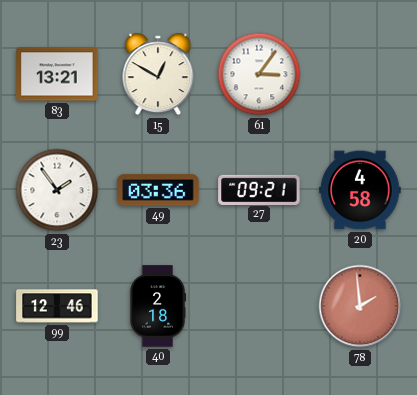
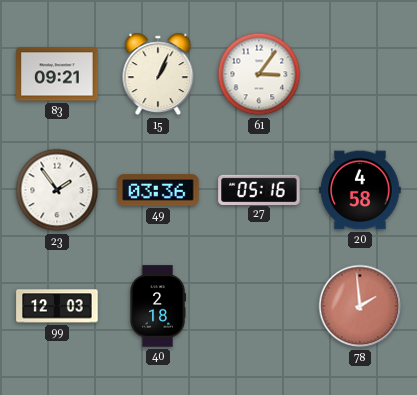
83: 13:21 -> 09:21
15: 12:50 -> 1:04
27: 09:21 -> 05:16
99: 12:46 -> 12:03
